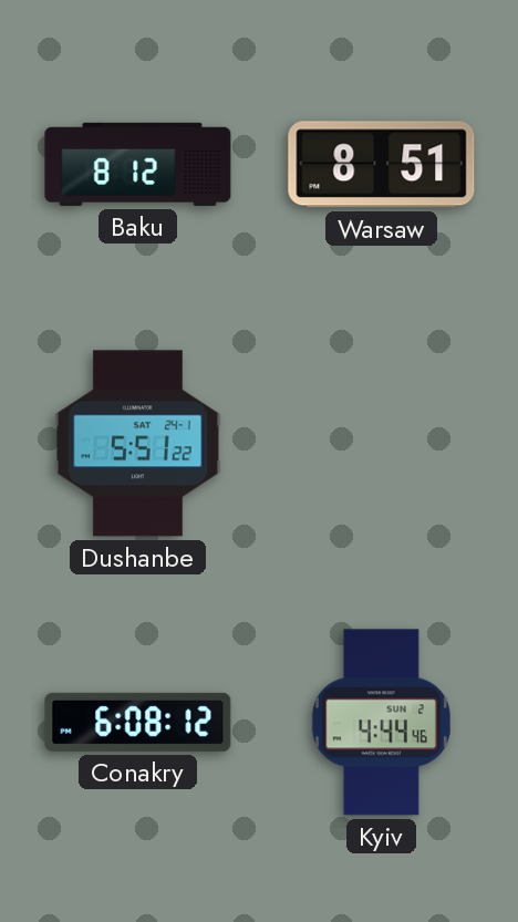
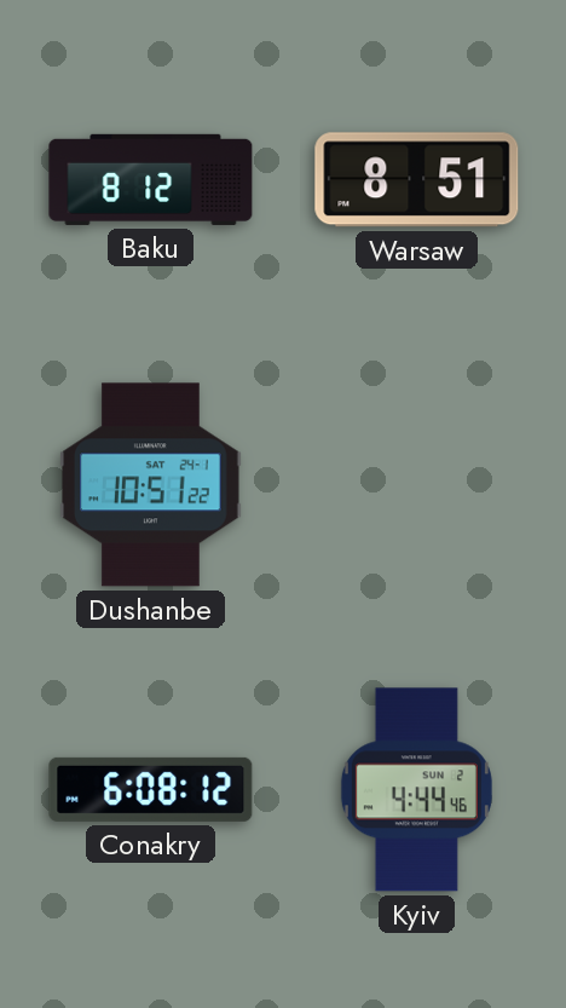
Dushanbe: 5:51 -> 10:51
